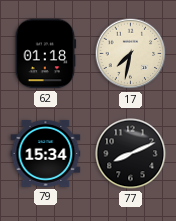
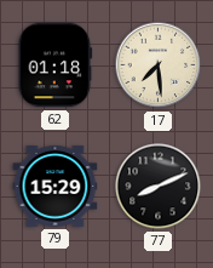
17: 7:32 -> 7:29
79: 15:34 -> 15:29
